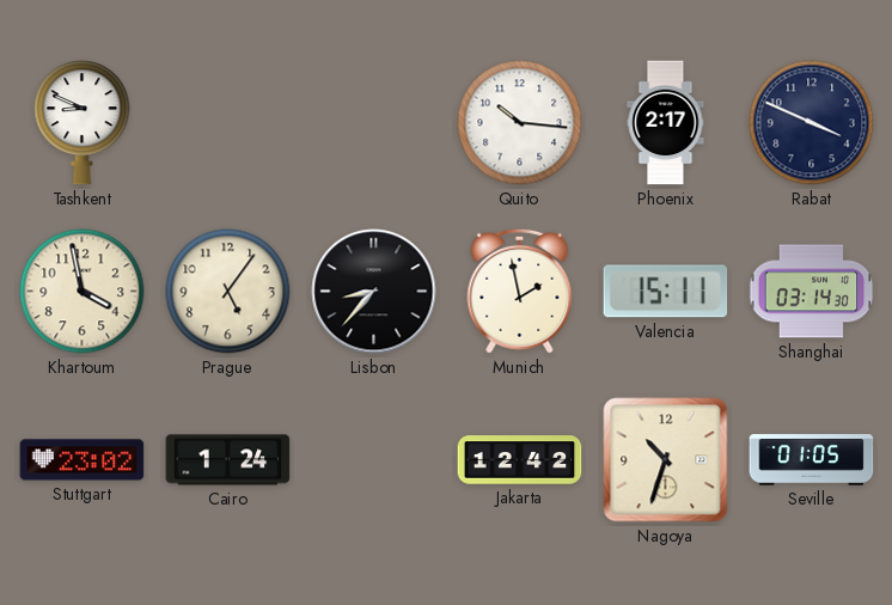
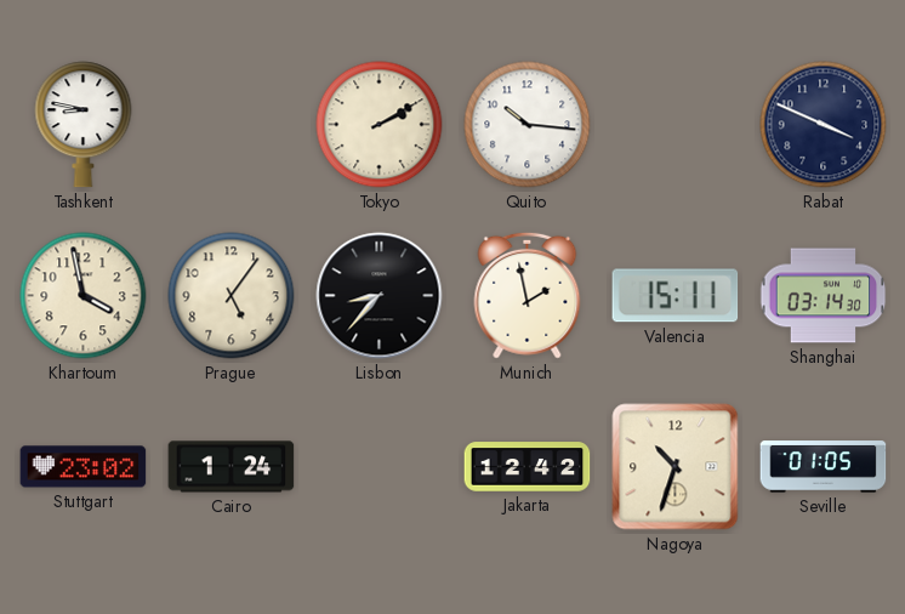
Tashkent: 8:49 -> 8:47
Tokyo: none -> 2:10
Phoenix: 2:17 -> none
